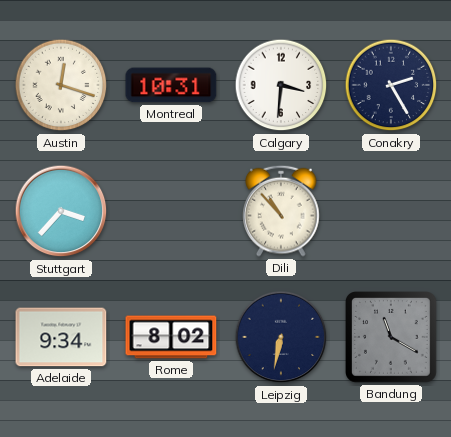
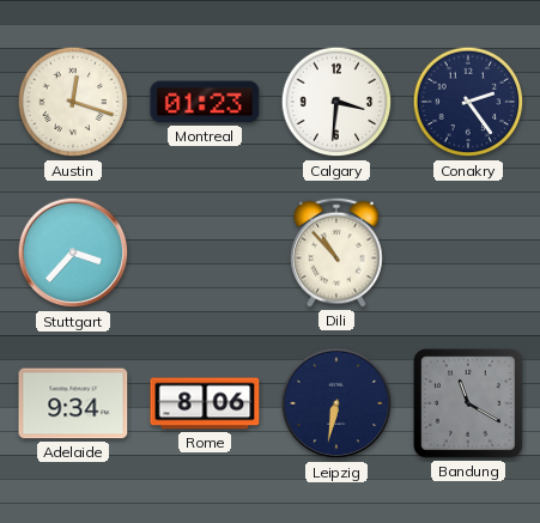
Montreal: 10:31 -> 01:23
Conakry: 2:25 -> 2:24
Rome: 8:02 -> 8:06
